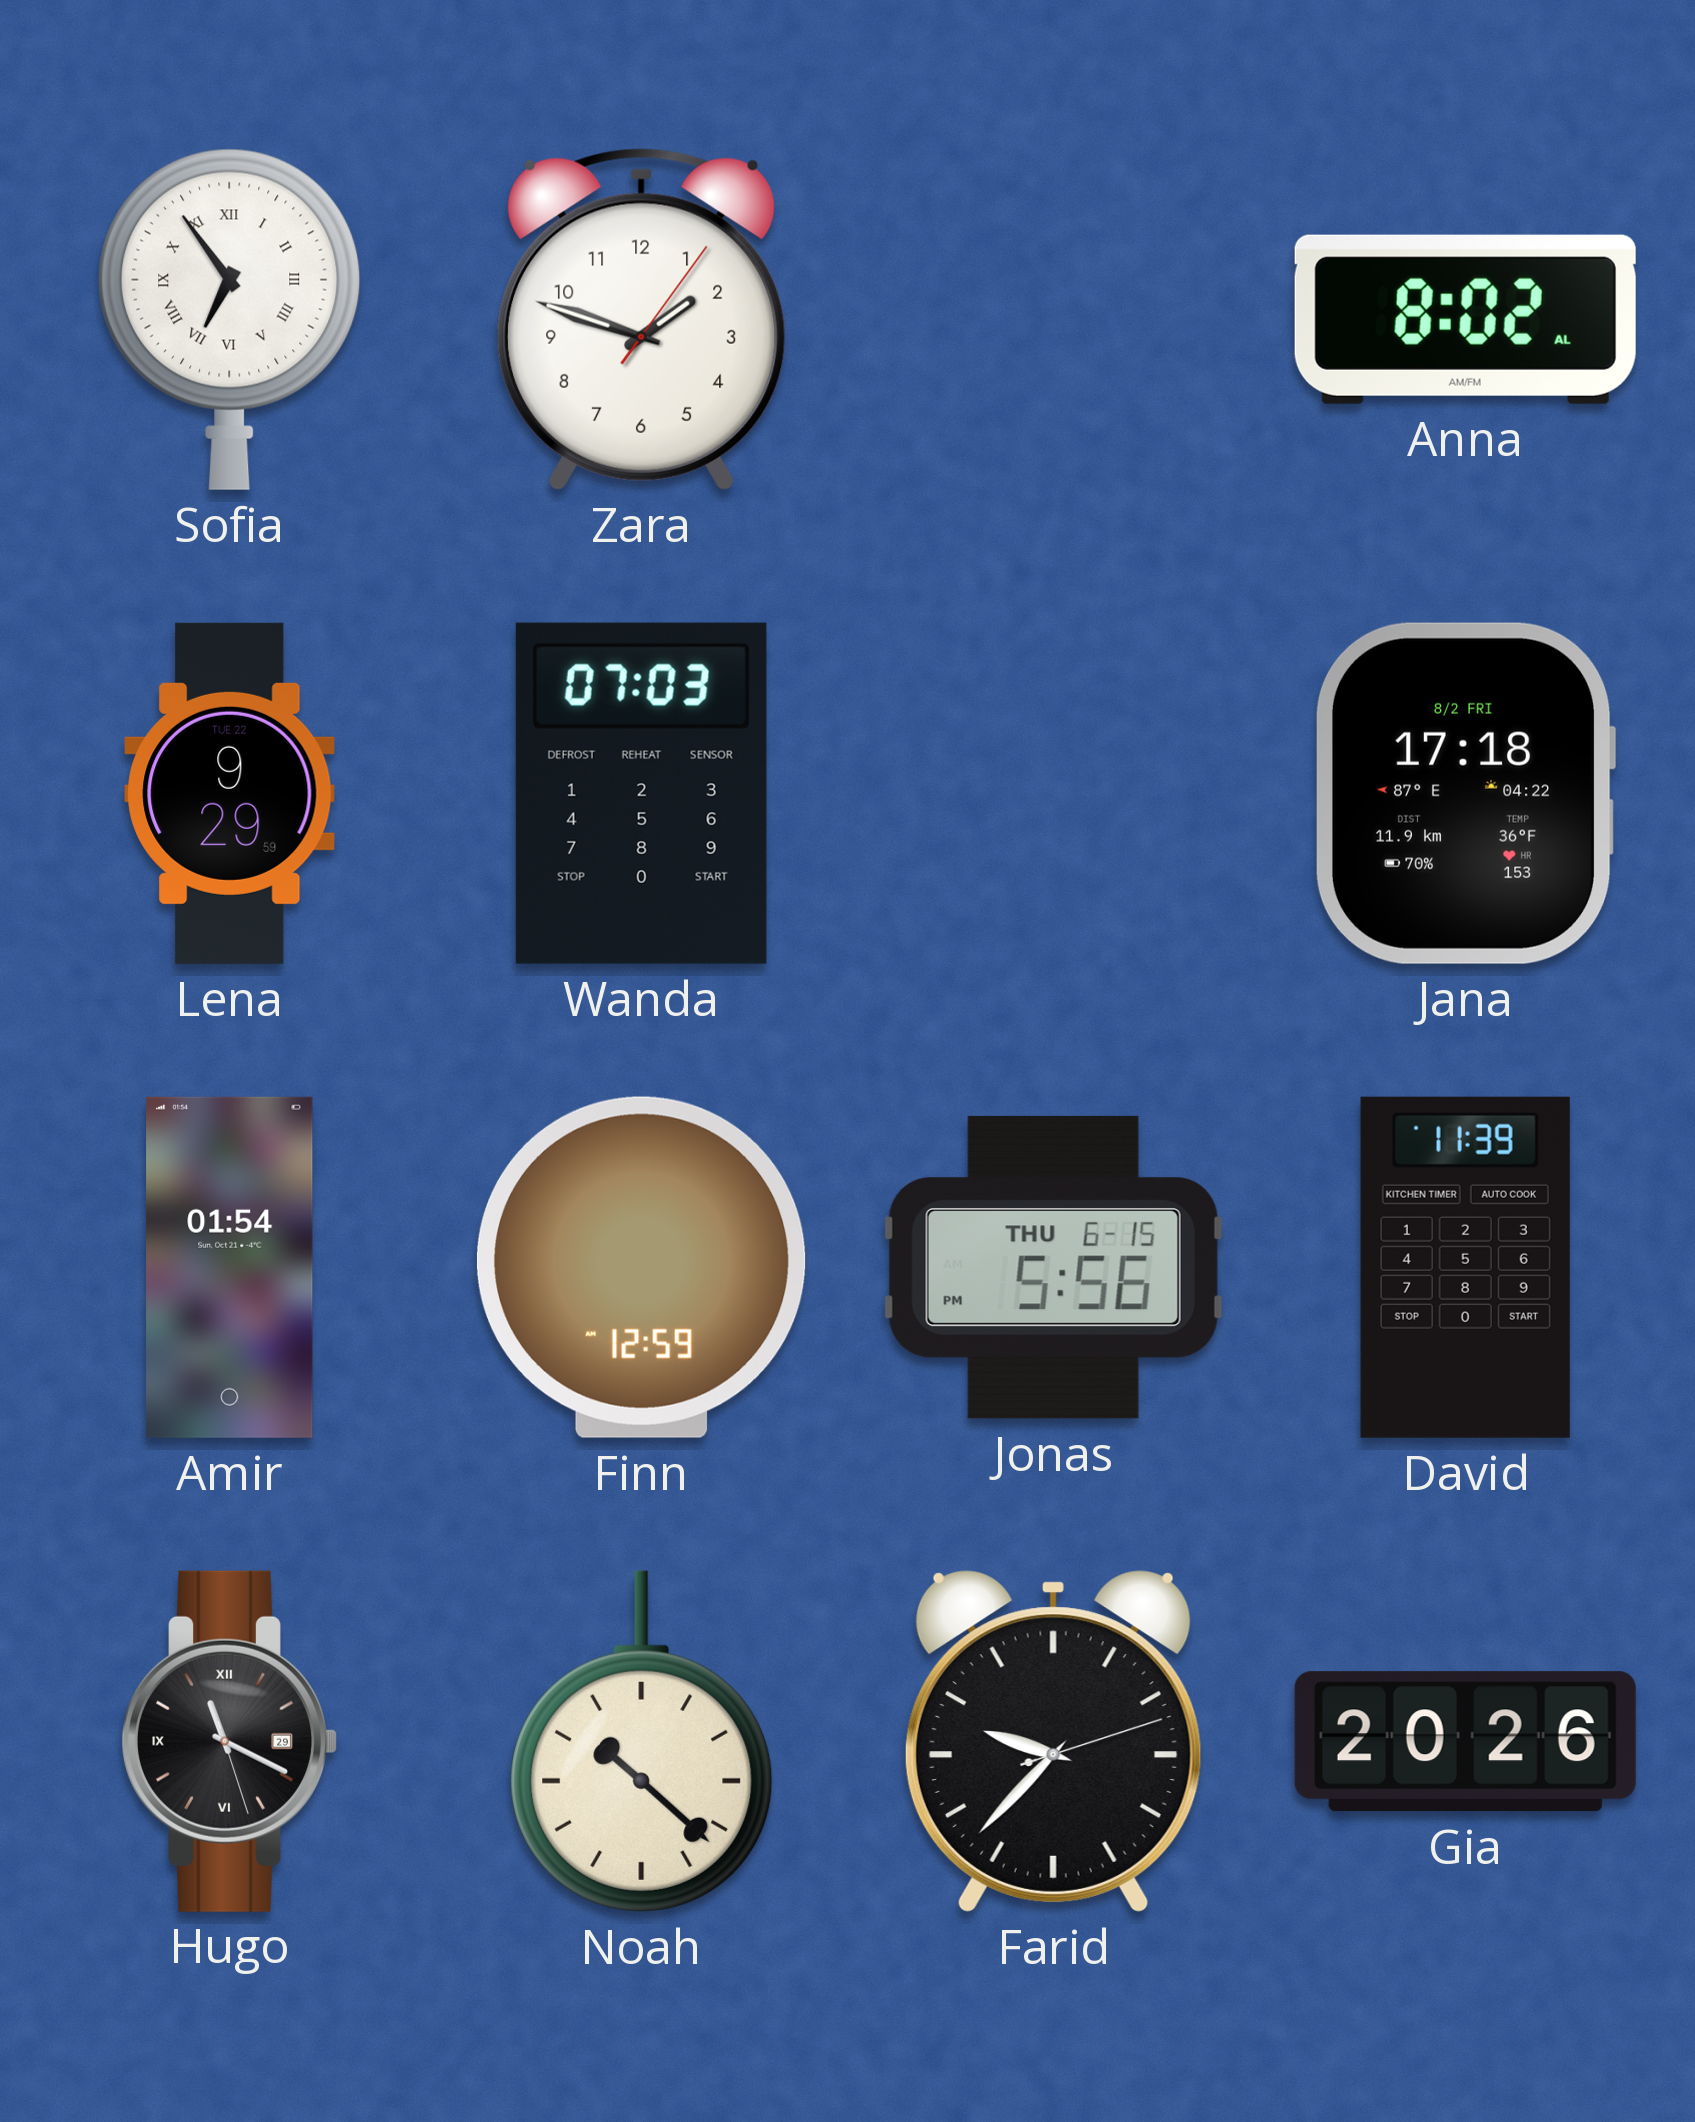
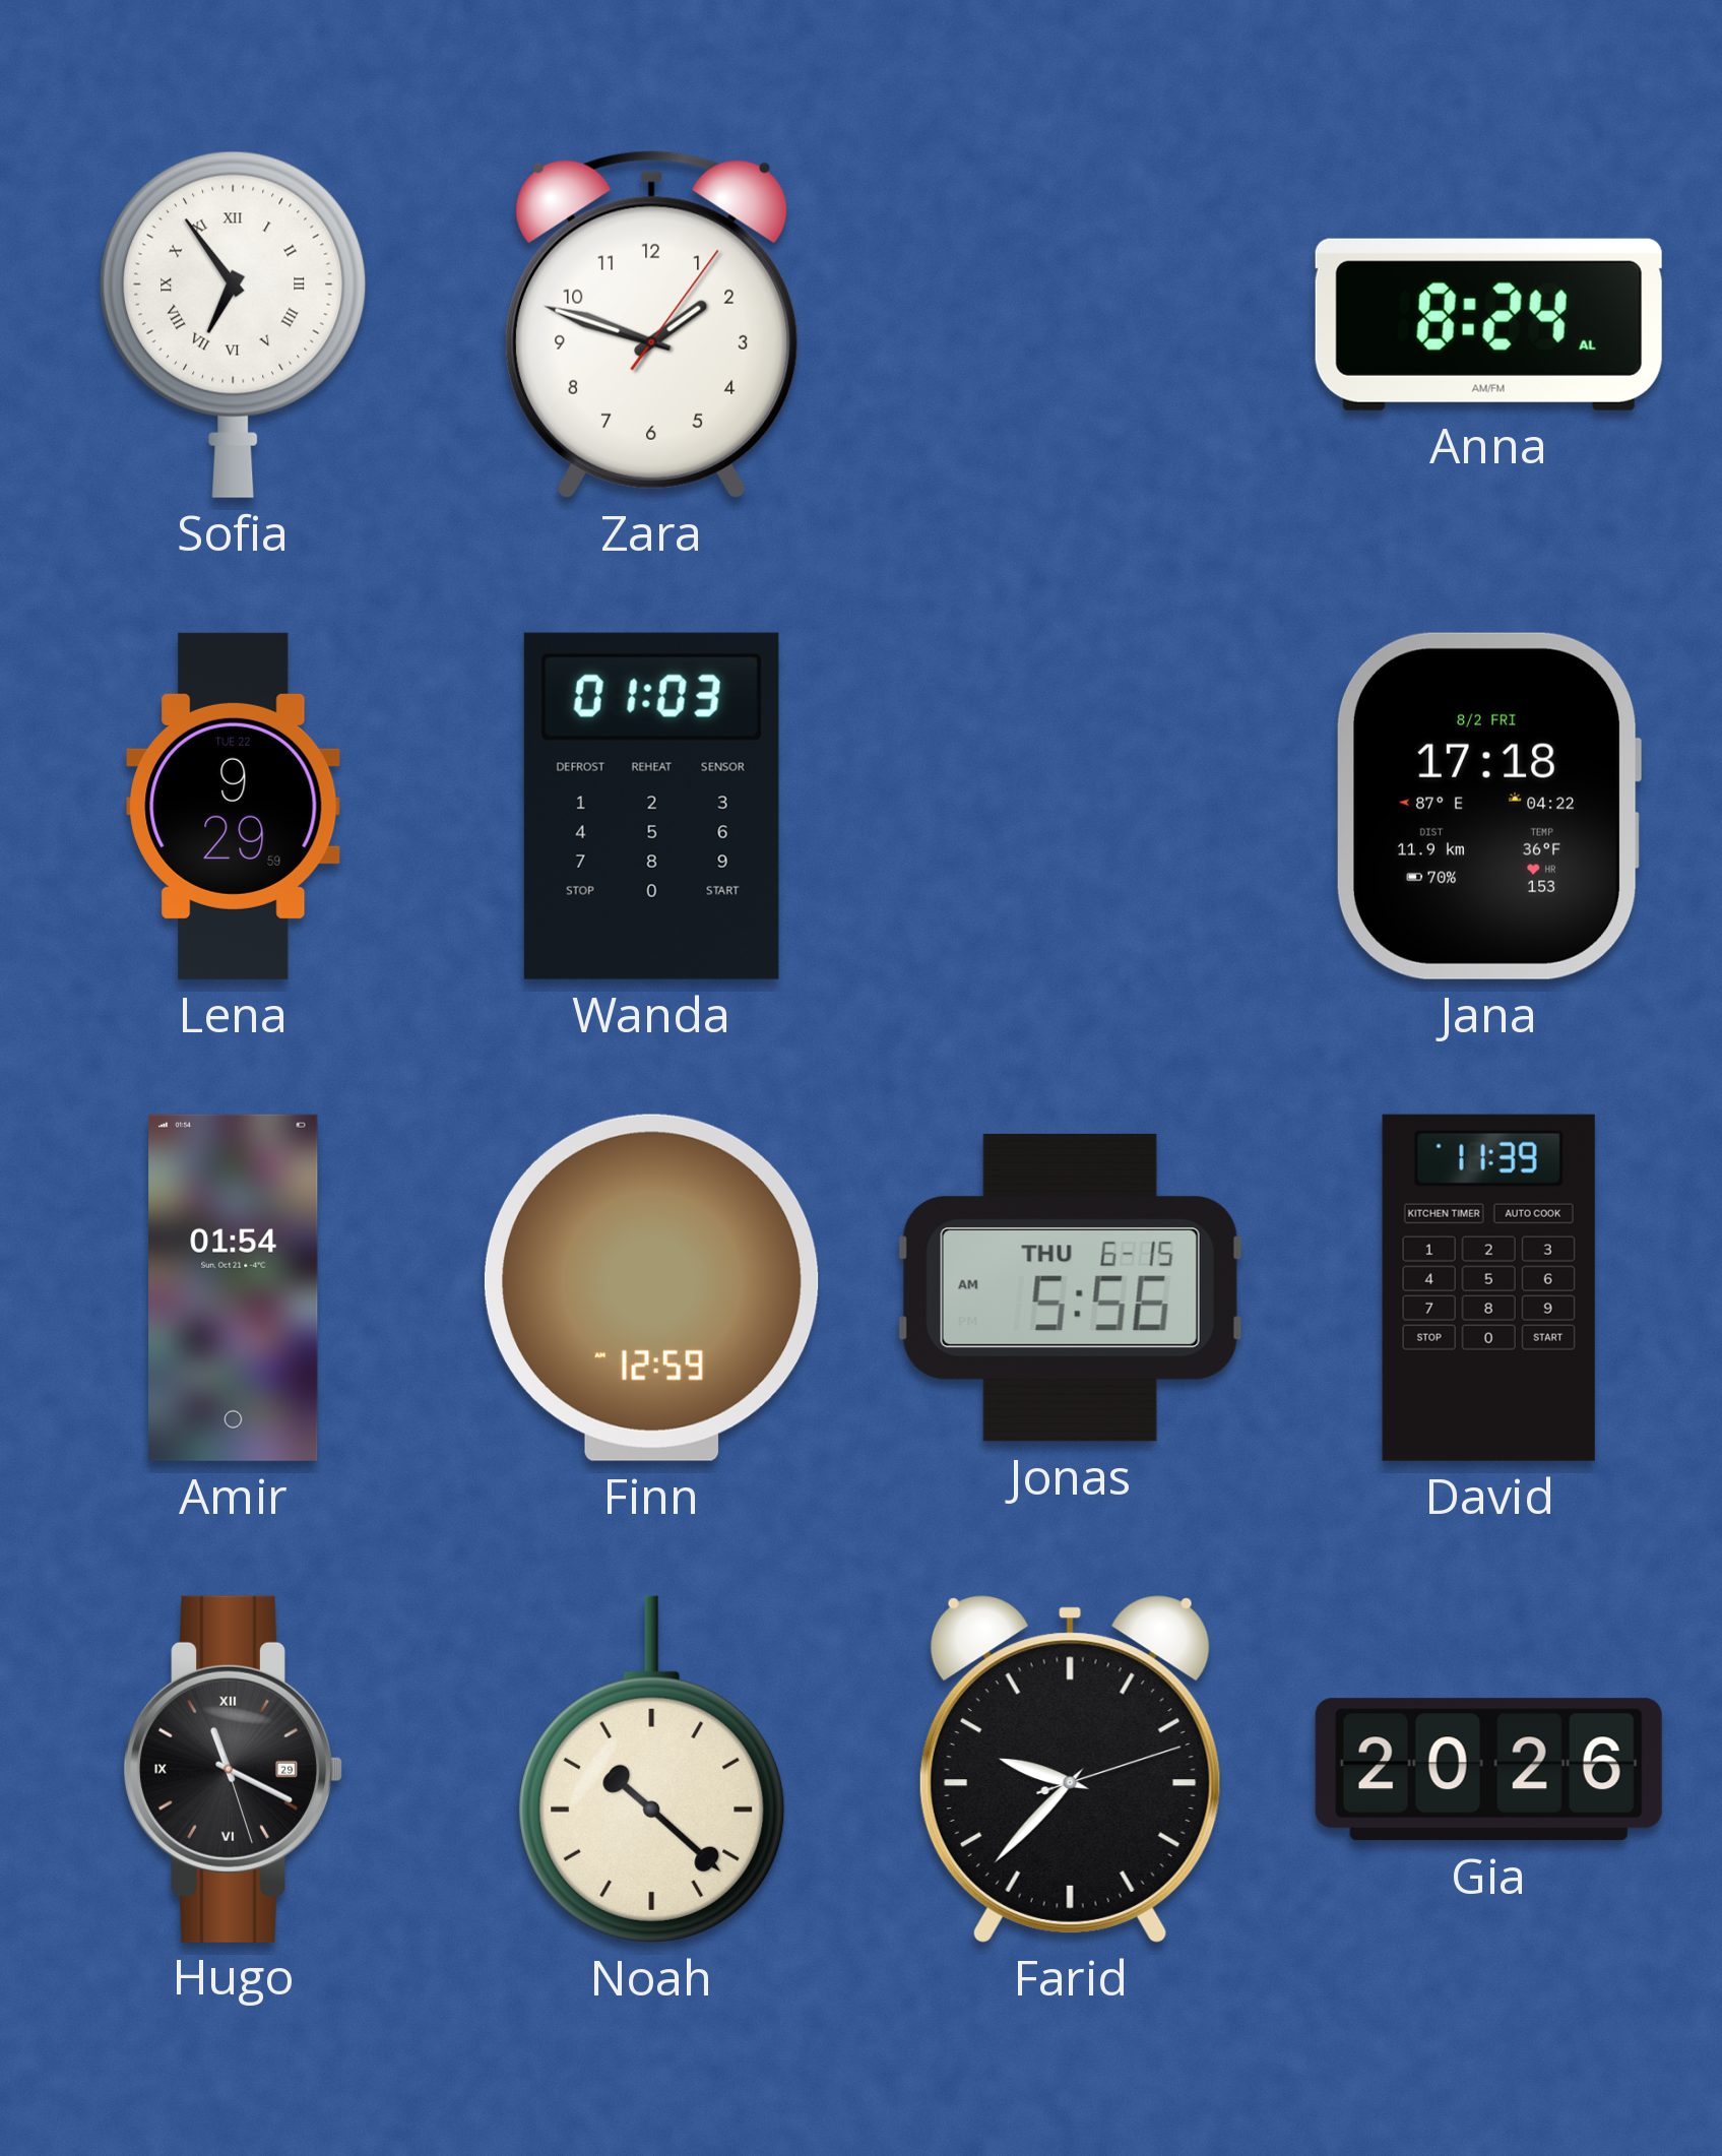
Anna: 8:02 -> 8:24
Wanda: 07:03 -> 01:03
Jonas: 5:56 PM -> 5:56 AM
